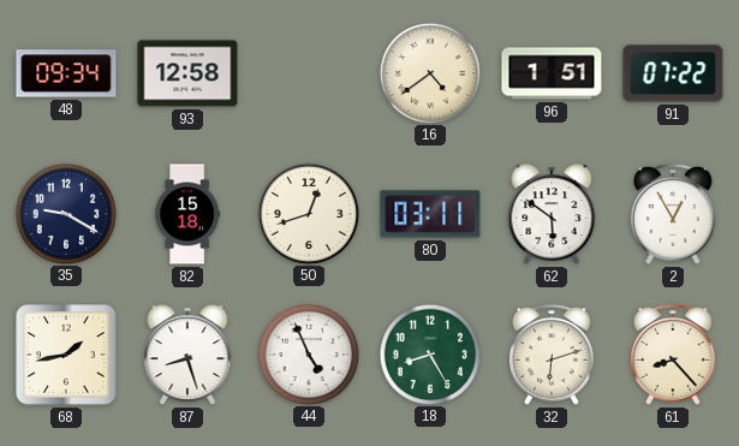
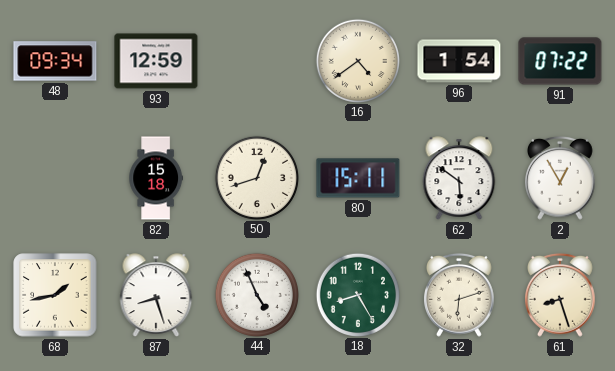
93: 12:58 -> 12:59
96: 1:51 -> 1:54
35: 9:20 -> none
80: 03:11 -> 15:11
61: 8:23 -> 8:27
